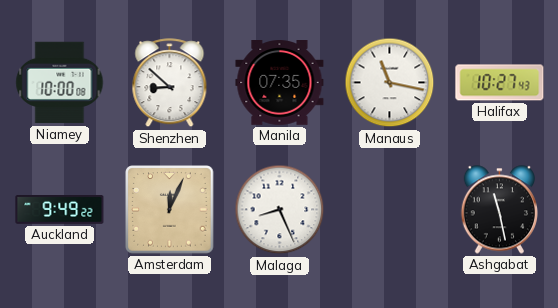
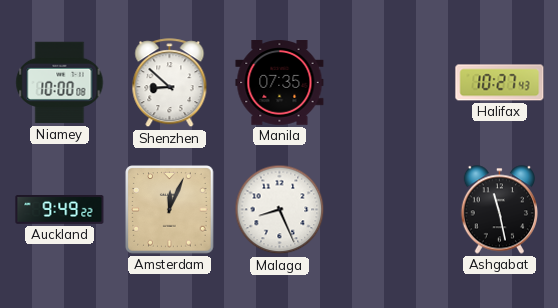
Manaus: 11:17 -> none
